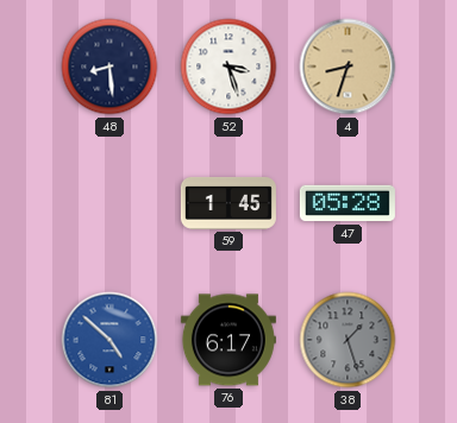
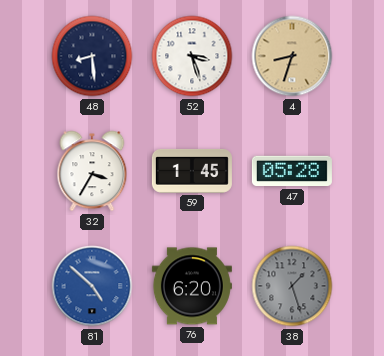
32: none -> 3:35
76: 6:17 -> 6:20
